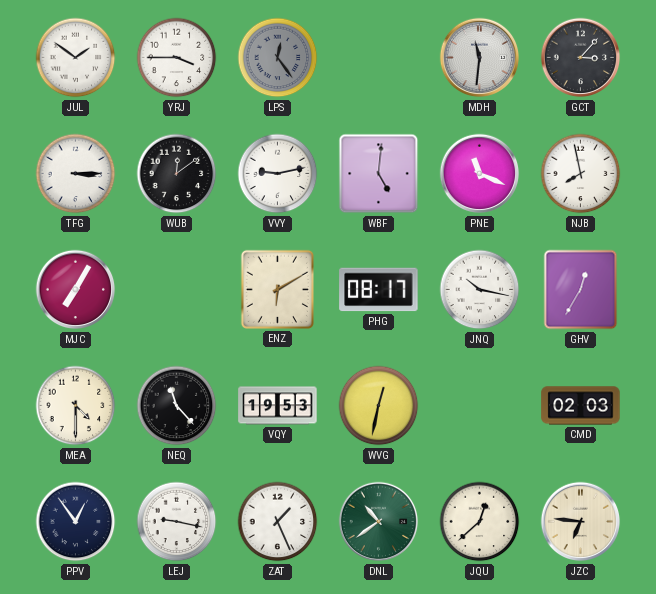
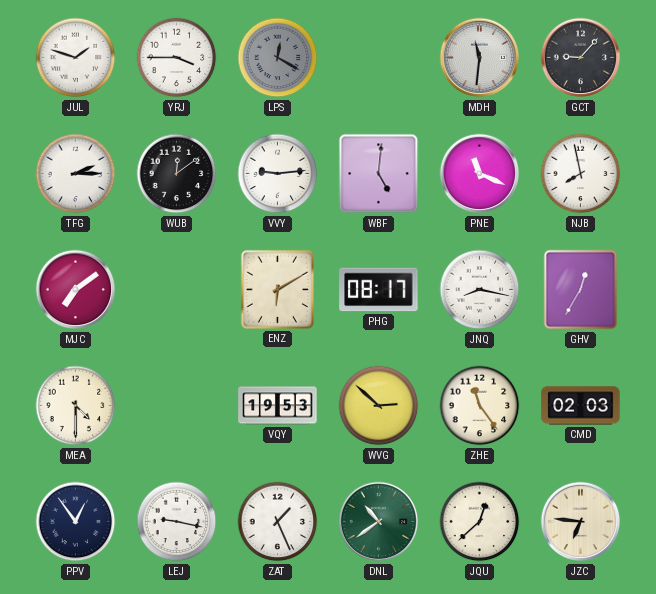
JUL: 1:51 -> 1:48
LPS: 12:24 -> 12:20
GCT: 3:07 -> 9:07
TFG: 3:15 -> 2:15
VVY: 9:13 -> 9:14
MJC: 7:05 -> 7:09
JNQ: 10:17 -> 8:17
NEQ: 11:23 -> none
WVG: 12:32 -> 2:52
ZHE: none -> 11:24
